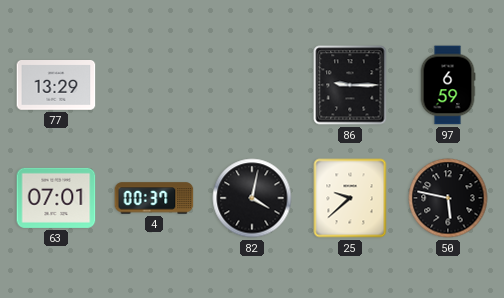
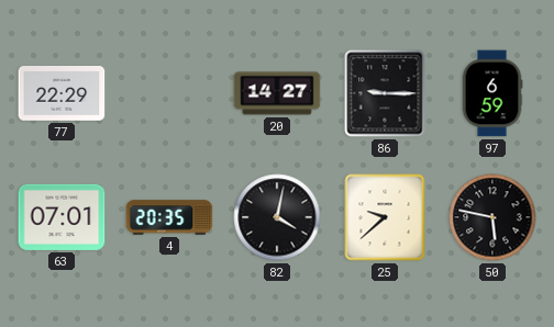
77: 13:29 -> 22:29
20: none -> 14:27
4: 00:37 -> 20:35
